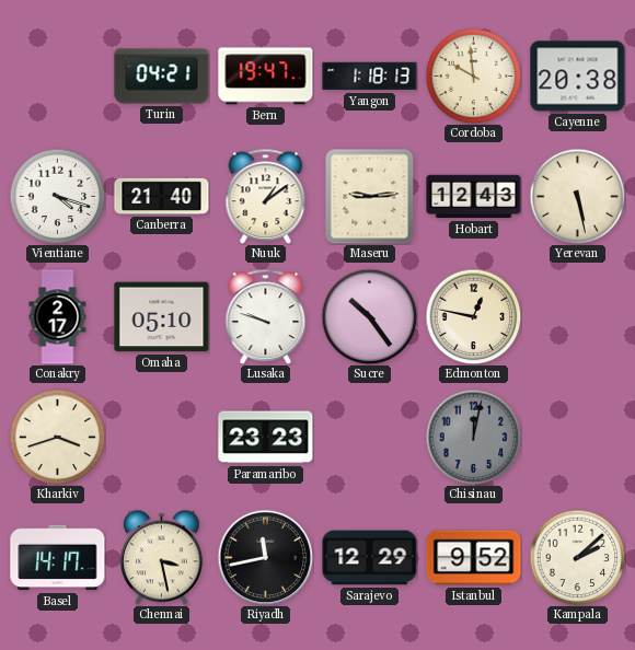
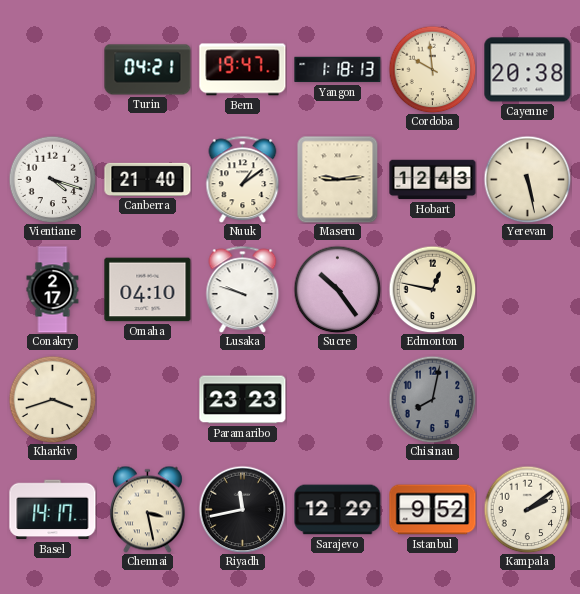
Omaha: 05:10 -> 04:10
Chisinau: 12:02 -> 8:02
Kampala: 2:08 -> 2:09
